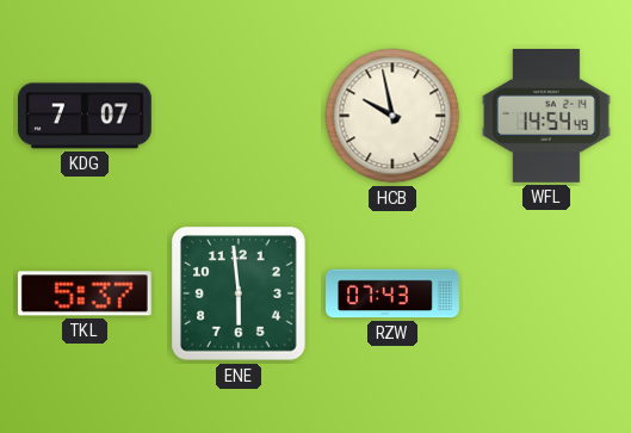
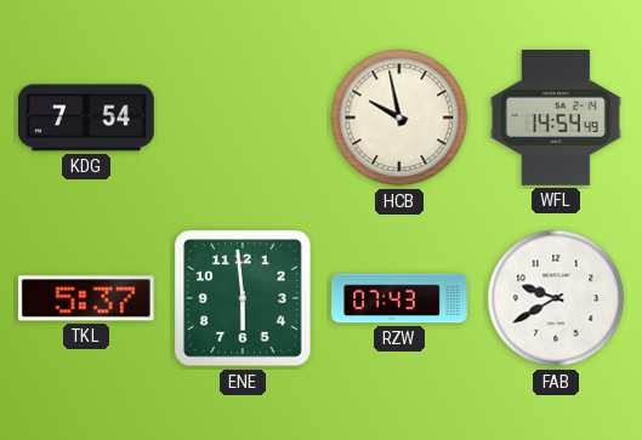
KDG: 7:07 -> 7:54
FAB: none -> 9:40
